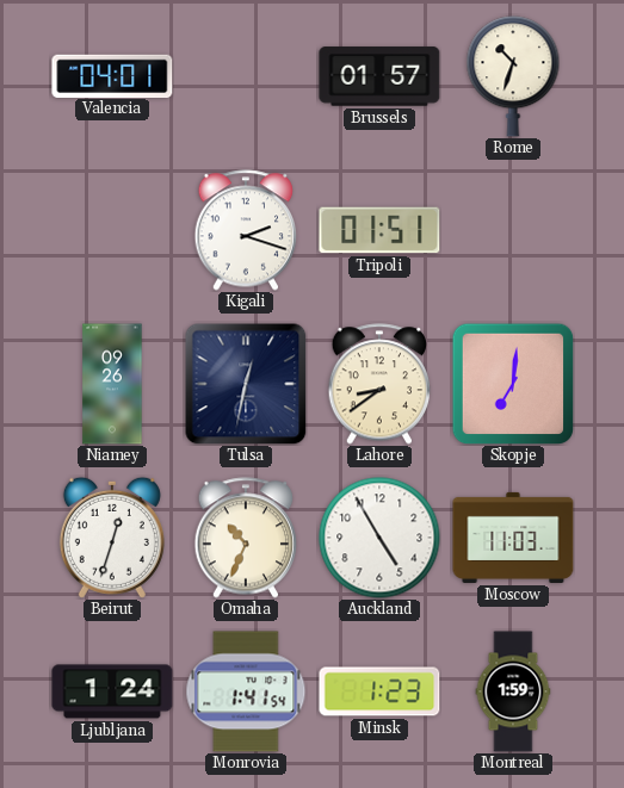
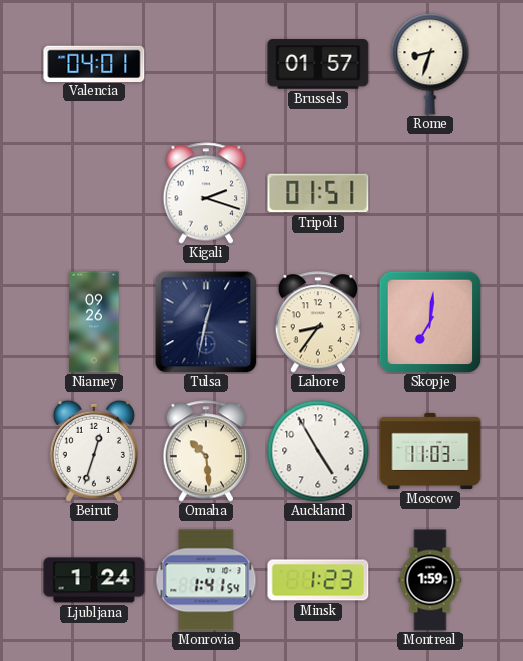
Rome: 10:33 -> 8:33
Lahore: 8:39 -> 8:36
Omaha: 10:34 -> 10:29
